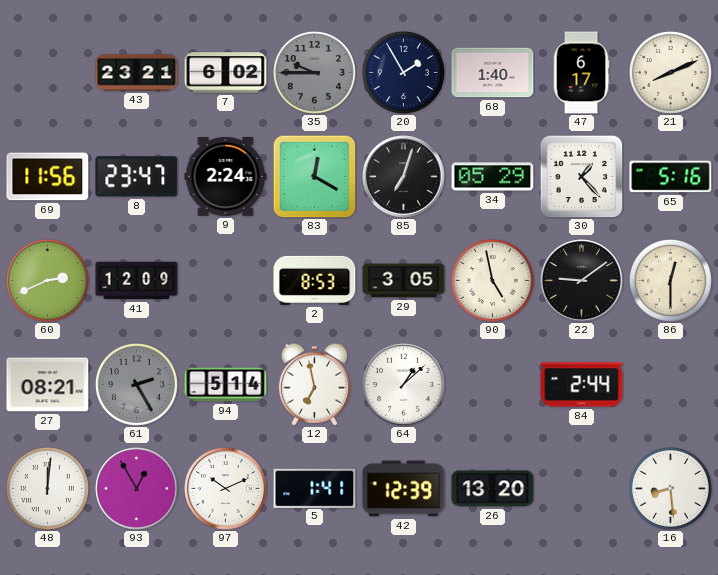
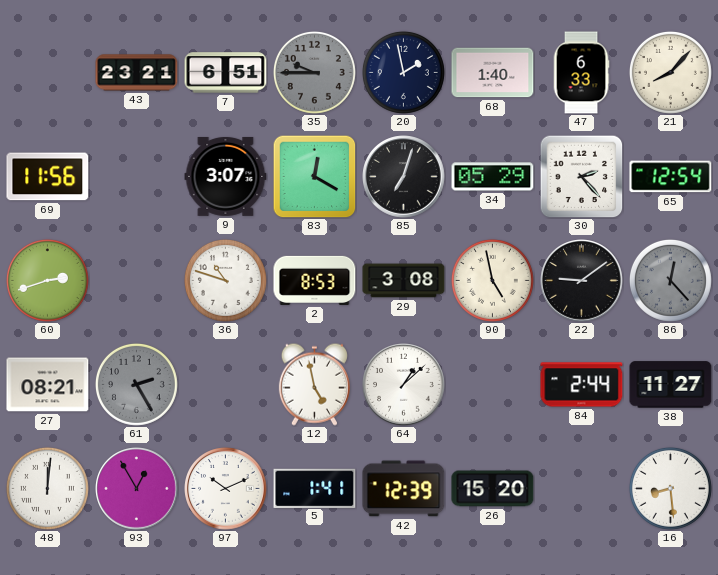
7: 6:02 -> 6:51
20: 1:55 -> 1:58
47: 6:17 -> 6:33
21: 8:11 -> 8:07
8: 23:47 -> none
9: 2:24 -> 3:07
30: 1:23 -> 2:23
65: 5:16 -> 12:54
60: 2:41 -> 2:42
41: 12:09 -> none
36: none -> 10:48
29: 3:05 -> 3:08
86: 12:30 -> 12:23
86 dial: cream -> grey
94: 5:14 -> none
12: 6:58 -> 4:58
38: none -> 11:27
26: 13:20 -> 15:20
